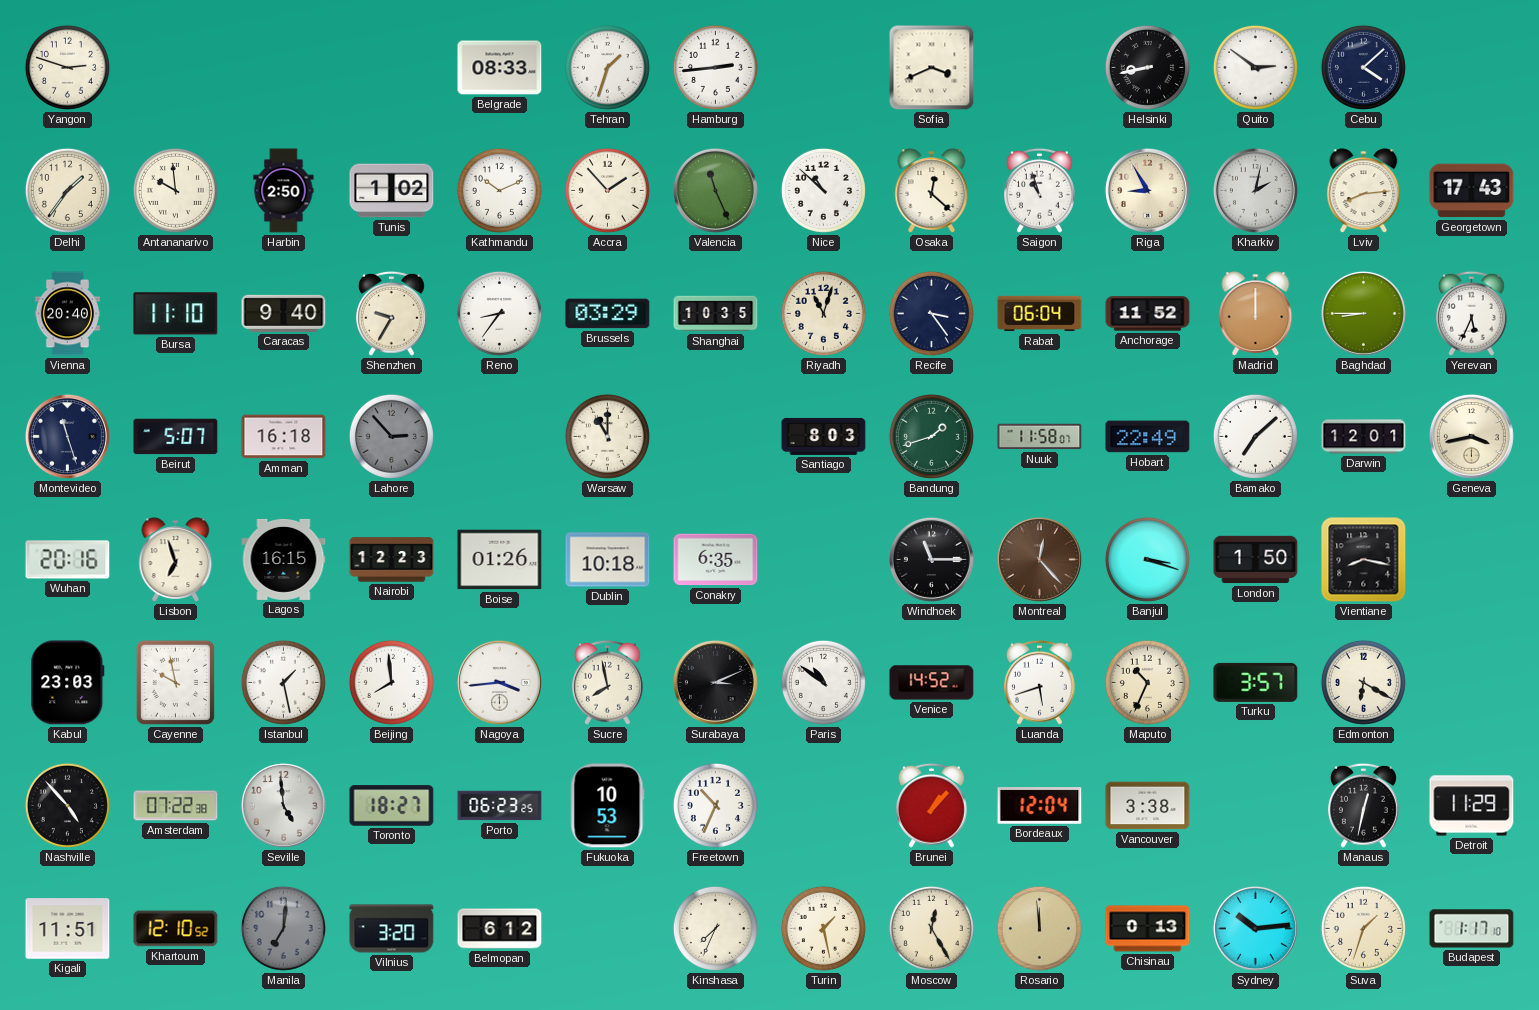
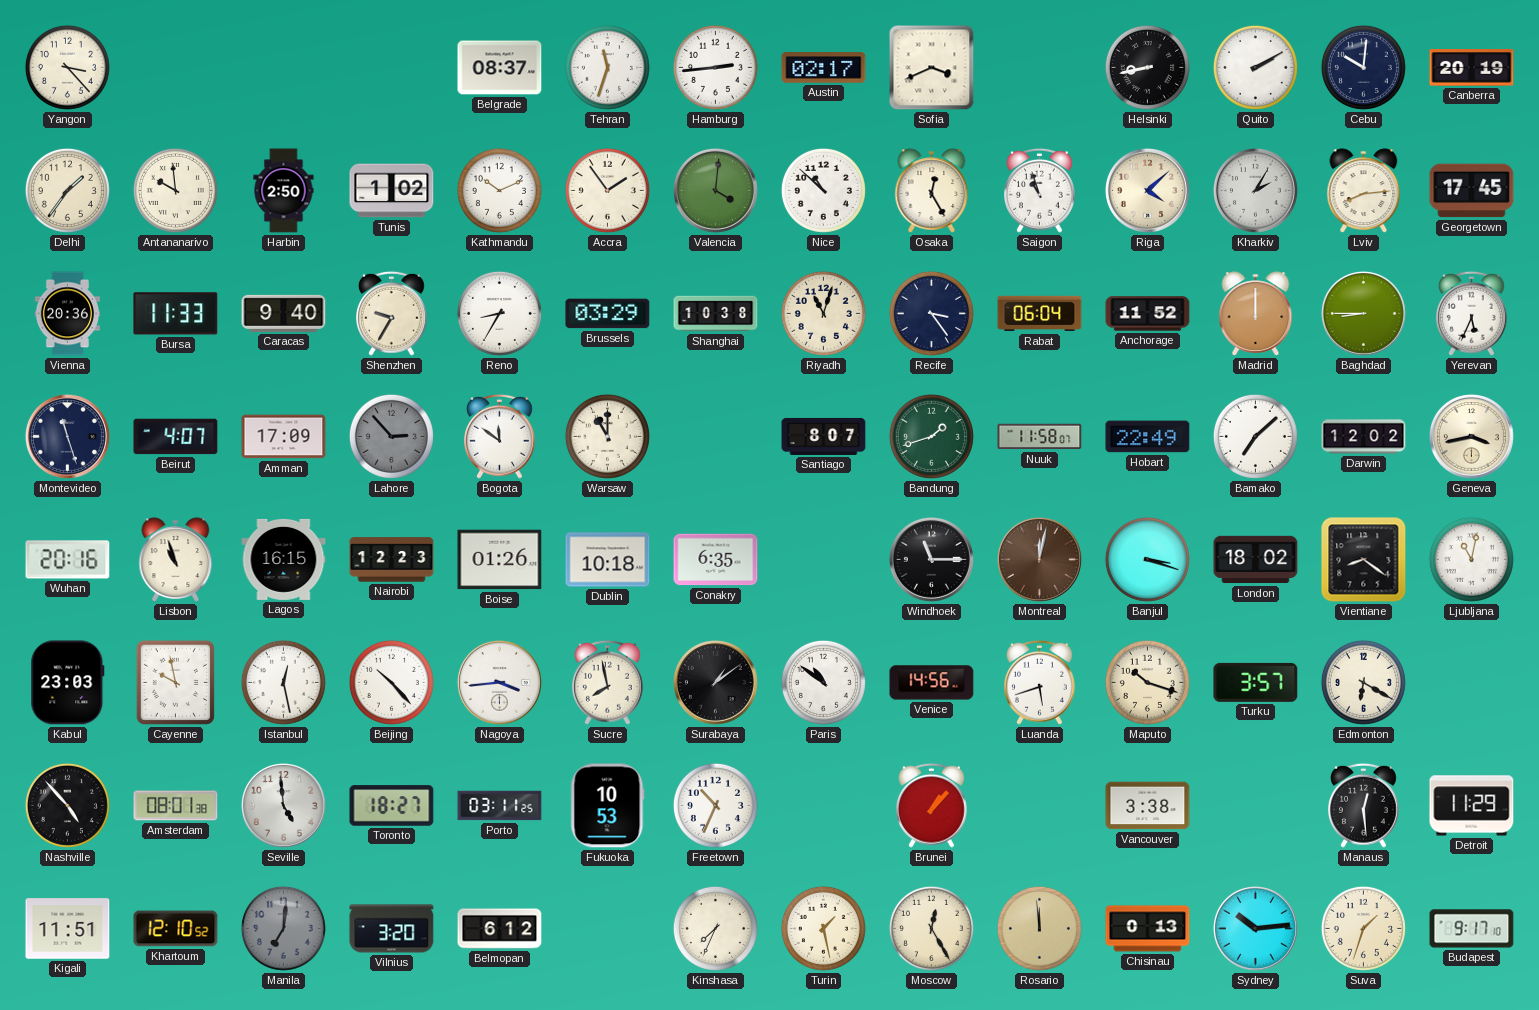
Yangon: 2:48 -> 3:23
Belgrade: 08:33 -> 08:37
Tehran: 1:33 -> 11:33
Austin: none -> 02:17
Quito: 2:51 -> 2:10
Cebu: 4:08 -> 10:01
Canberra: none -> 20:19
Accra: 1:53 -> 1:54
Valencia: 11:26 -> 4:01
Osaka: 12:22 -> 12:25
Riga: 8:55 -> 4:08
Kharkiv: 2:02 -> 2:05
Georgetown: 17:43 -> 17:45
Vienna: 20:40 -> 20:36
Bursa: 11:10 -> 11:33
Reno: 8:36 -> 8:35
Shanghai: 10:35 -> 10:38
Beirut: 5:07 -> 4:07
Amman: 16:18 -> 17:09
Bogota: none -> 11:51
Santiago: 8:03 -> 8:07
Darwin: 12:01 -> 12:02
Lisbon: 6:57 -> 10:57
Montreal: 12:23 -> 12:02
London: 1:50 -> 18:02
Vientiane: 8:17 -> 8:21
Ljubljana: none -> 11:02
Istanbul: 1:28 -> 12:28
Beijing: 7:59 -> 10:23
Surabaya: 3:11 -> 1:09
Venice: 14:52 -> 14:56
Maputo: 10:34 -> 10:18
Amsterdam: 07:22 -> 08:01
Porto: 06:23 -> 03:11
Bordeaux: 12:04 -> none
Manaus: 12:32 -> 12:29
Budapest: 1:17 -> 9:17
